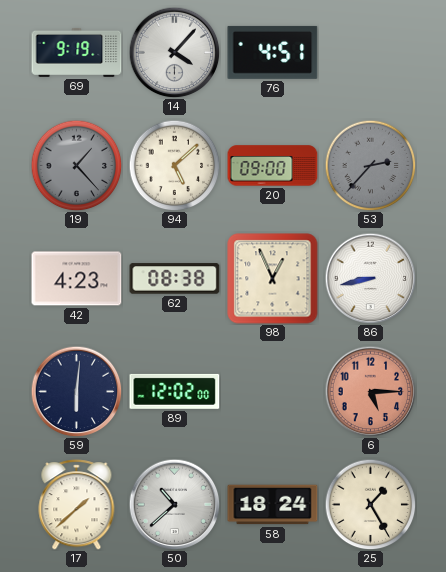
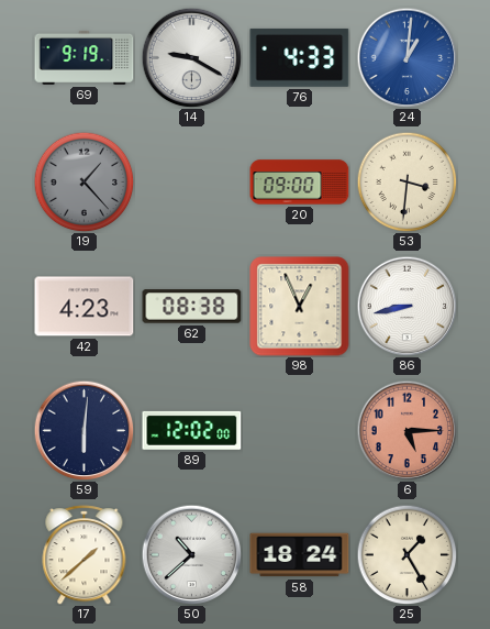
14: 4:07 -> 9:20
76: 4:51 -> 4:33
24: none -> 1:01
94: 5:08 -> none
53: 2:37 -> 3:31
53 dial: grey -> cream
